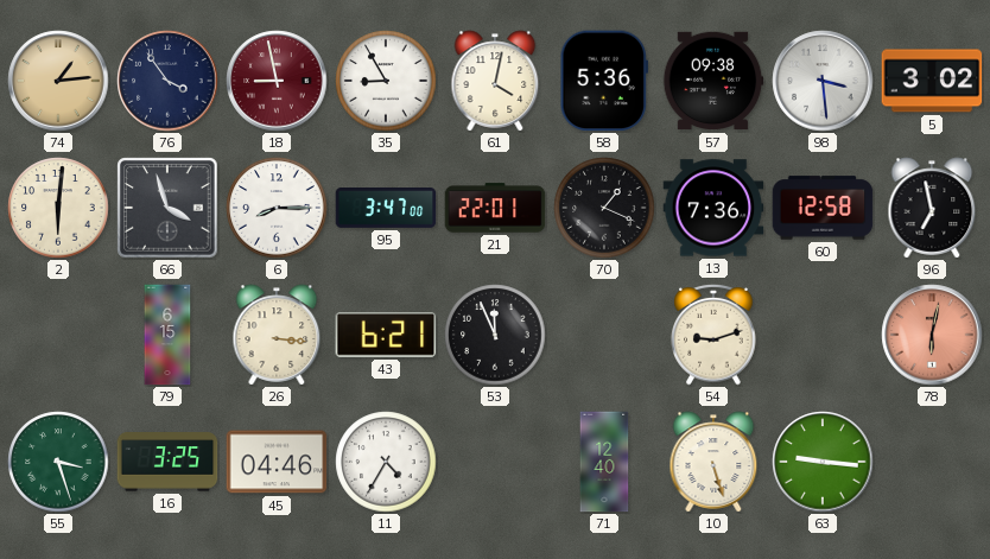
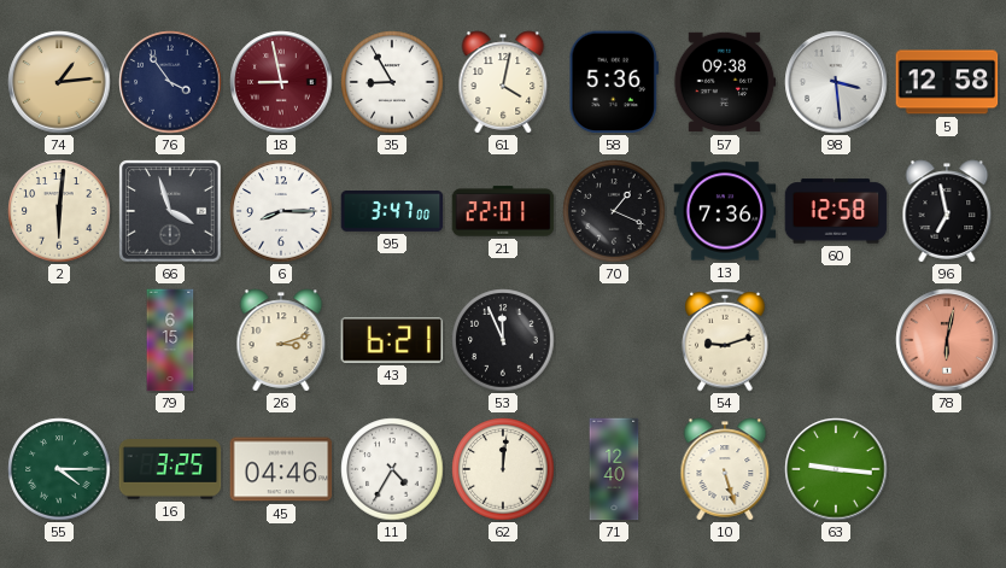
5: 3:02 -> 12:58
26: 3:16 -> 3:12
55: 3:27 -> 4:15
62: none -> 12:01
